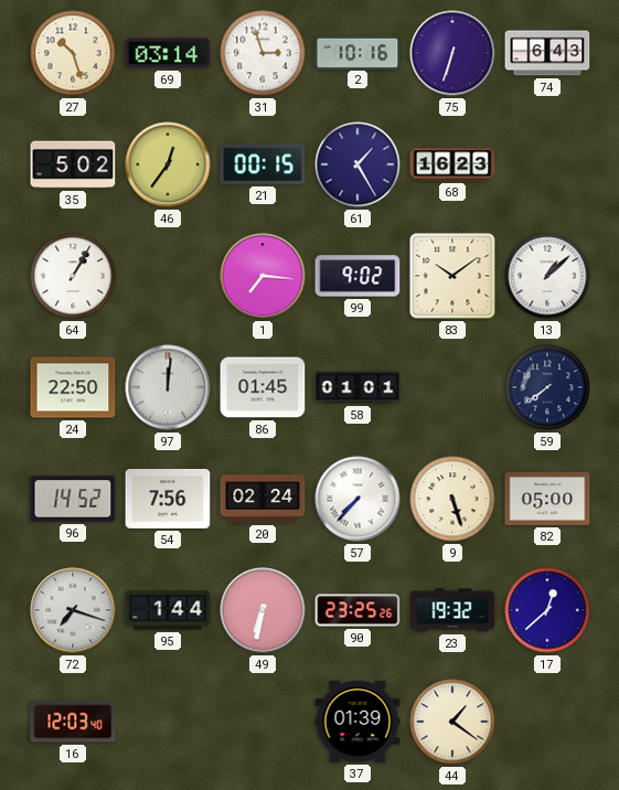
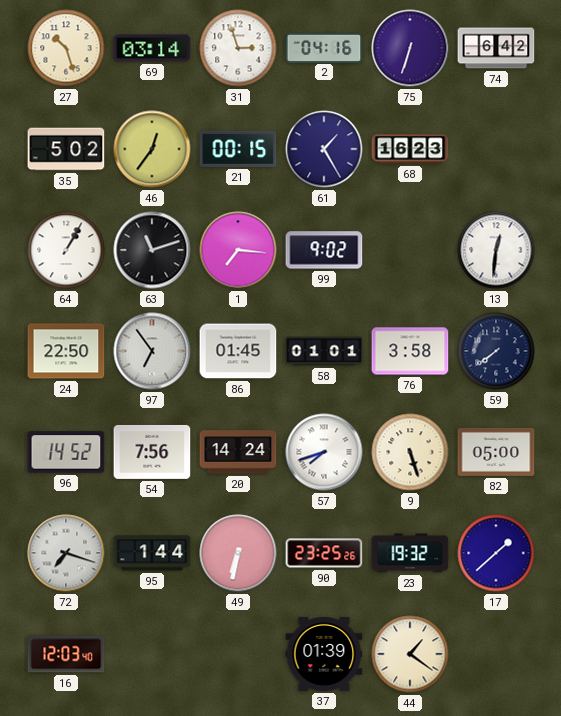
2: 10:16 -> 04:16
74: 6:43 -> 6:42
63: none -> 11:12
83: 10:09 -> none
13: 1:08 -> 12:31
97: 12:01 -> 6:54
76: none -> 3:58
20: 02:24 -> 14:24
57: 7:37 -> 7:42
17: 12:38 -> 1:38
